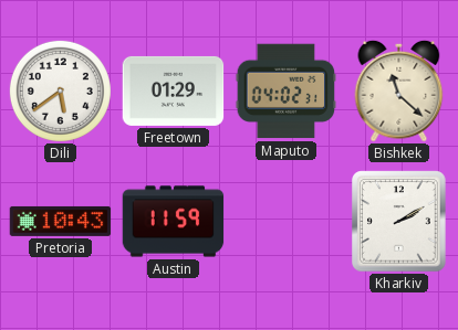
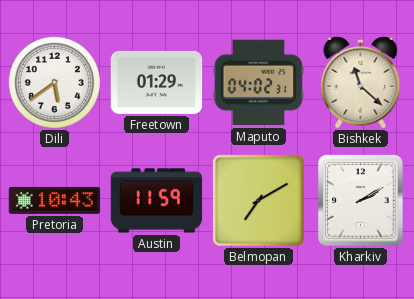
Belmopan: none -> 7:10
